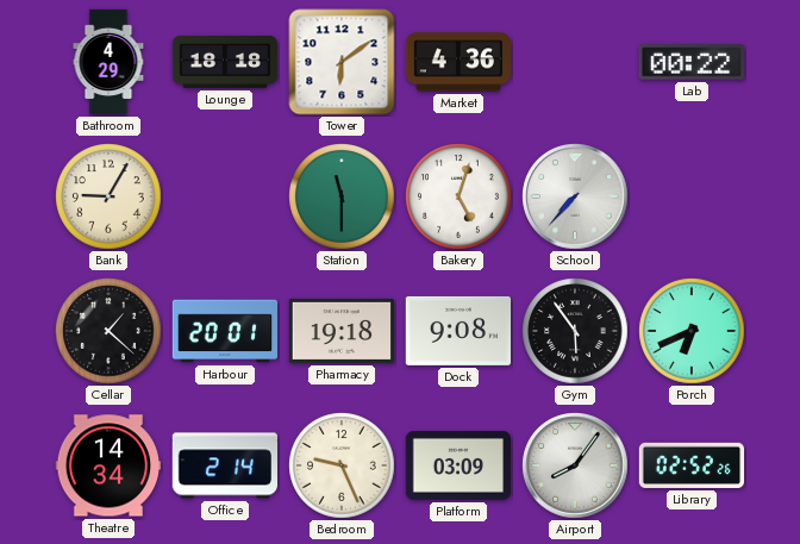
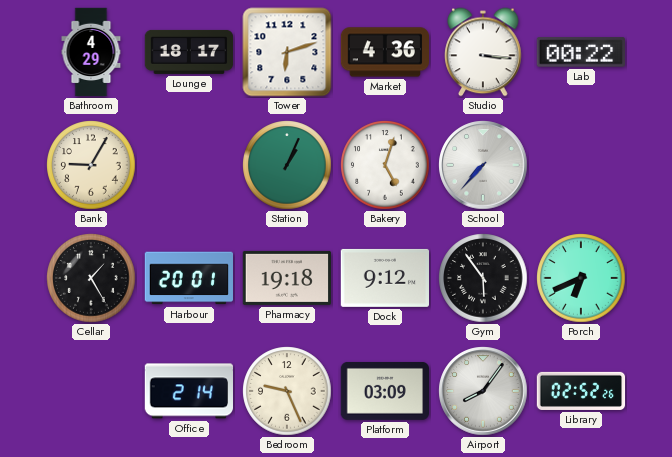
Lounge: 18:18 -> 18:17
Tower: 6:09 -> 6:12
Studio: none -> 3:16
Station: 11:30 -> 1:04
Cellar: 1:22 -> 1:25
Dock: 9:08 -> 9:12
Theatre: 14:34 -> none
